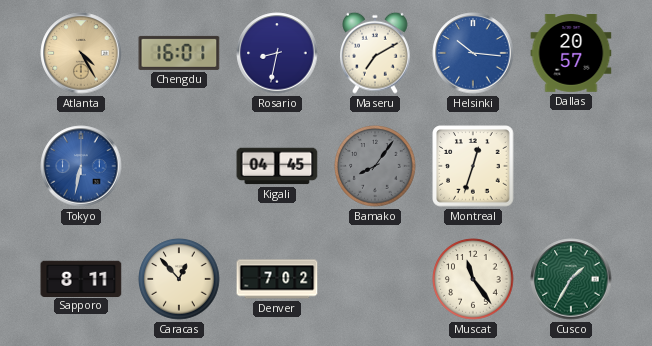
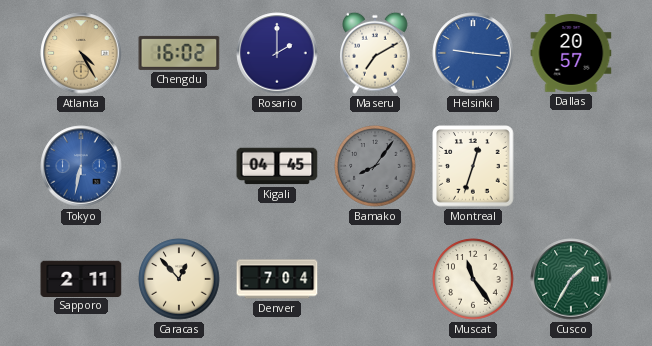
Chengdu: 16:01 -> 16:02
Rosario: 8:32 -> 2:00
Helsinki: 10:16 -> 9:16
Sapporo: 8:11 -> 2:11
Denver: 7:02 -> 7:04
